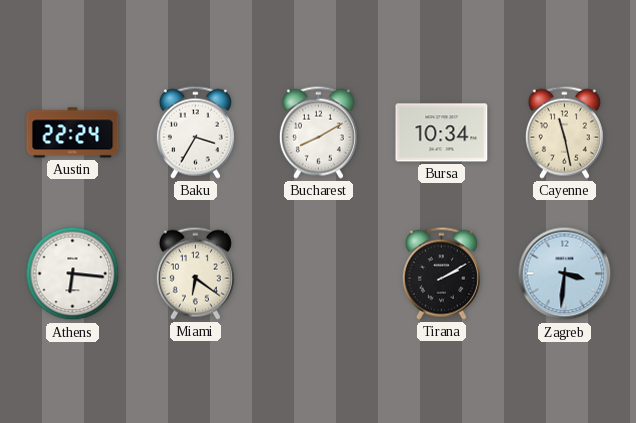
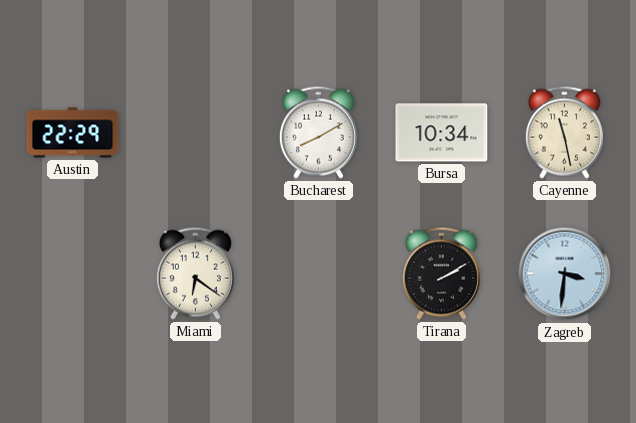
Austin: 22:24 -> 22:29
Baku: 3:35 -> none
Athens: 6:16 -> none
